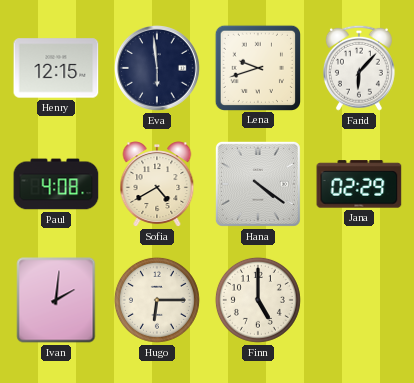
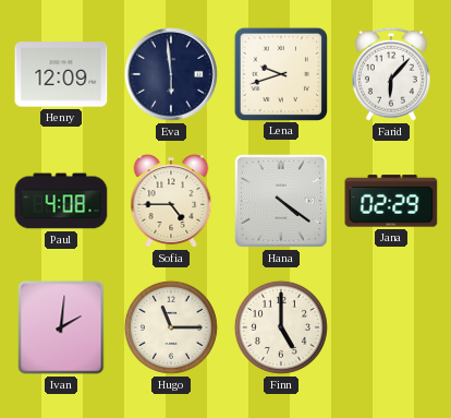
Henry: 12:15 -> 12:09
Sofia: 4:40 -> 4:45
Hugo: 6:15 -> 11:15
